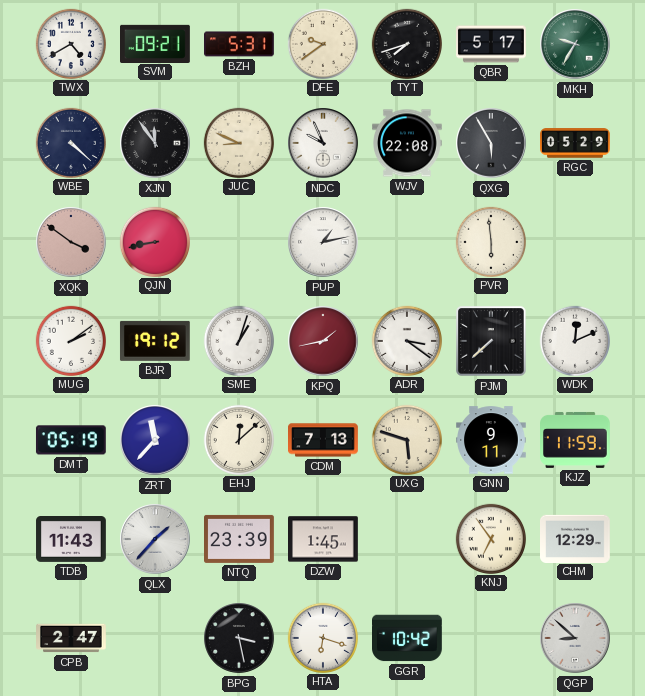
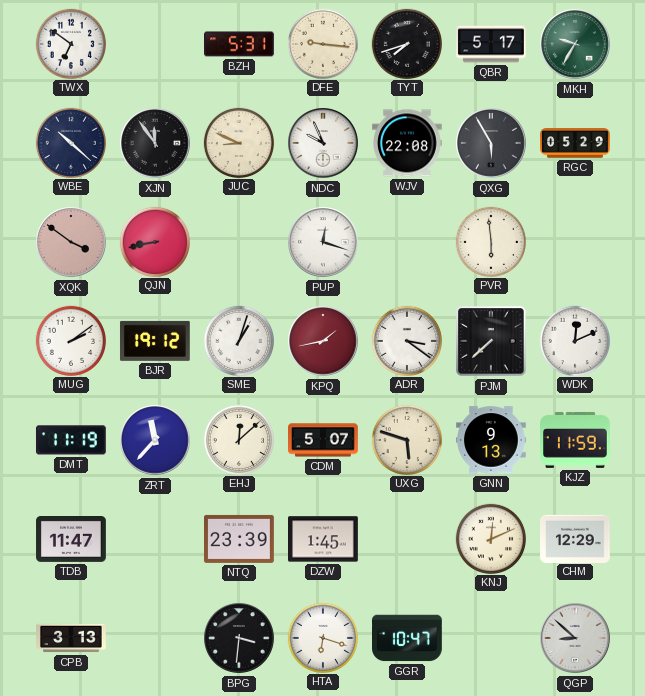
TWX: 4:40 -> 6:51
SVM: 09:21 -> none
DFE: 9:39 -> 9:16
WBE: 4:22 -> 10:22
PUP: 1:13 -> 12:18
DMT: 05:19 -> 11:19
CDM: 7:13 -> 5:07
GNN: 9:11 -> 9:13
TDB: 11:43 -> 11:47
QLX: 1:37 -> none
KNJ: 6:54 -> 12:11
CPB: 2:47 -> 3:13
BPG: 3:28 -> 3:31
GGR: 10:42 -> 10:47
